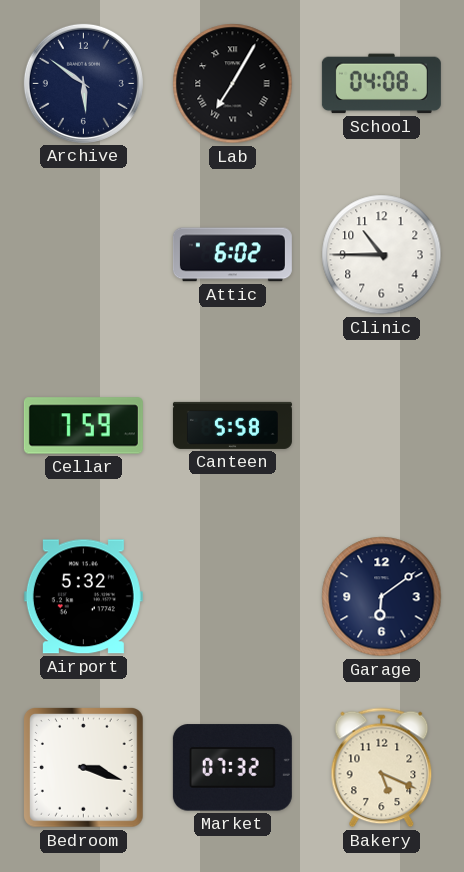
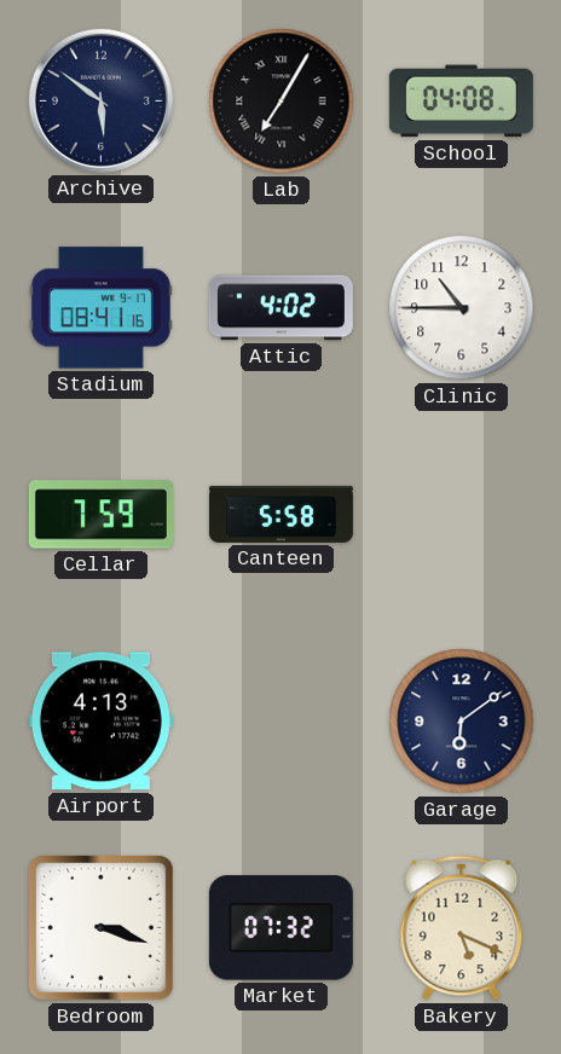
Stadium: none -> 08:41
Attic: 6:02 -> 4:02
Airport: 5:32 -> 4:13
